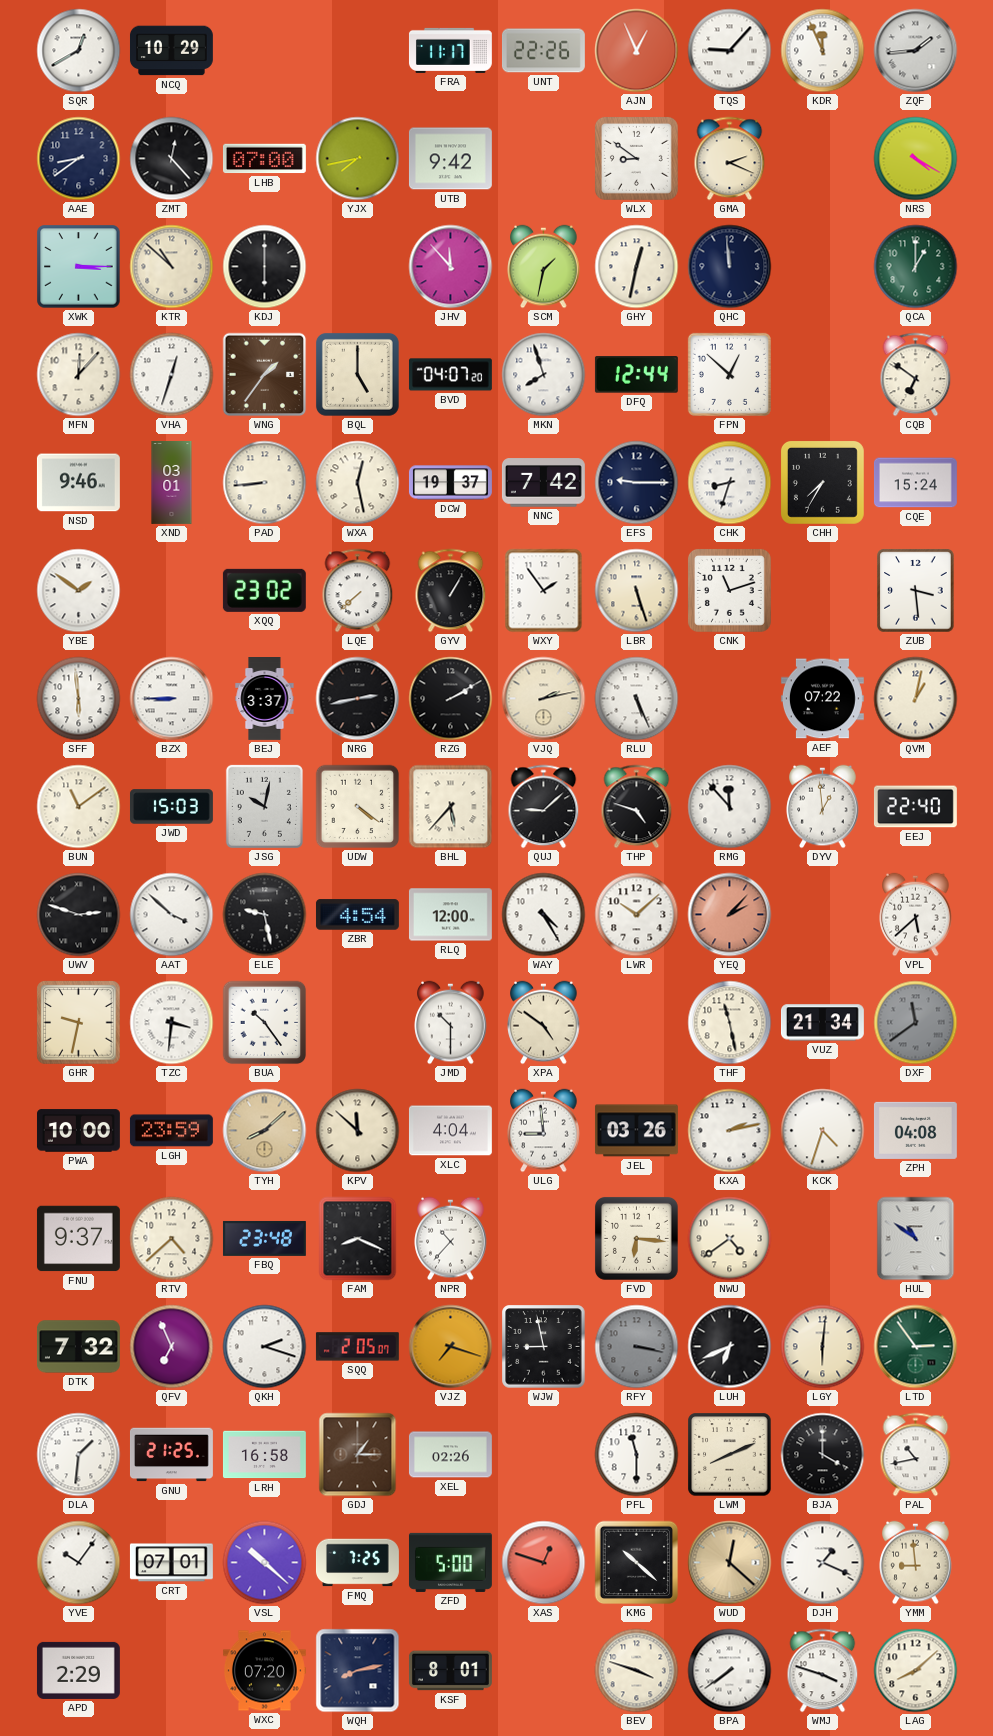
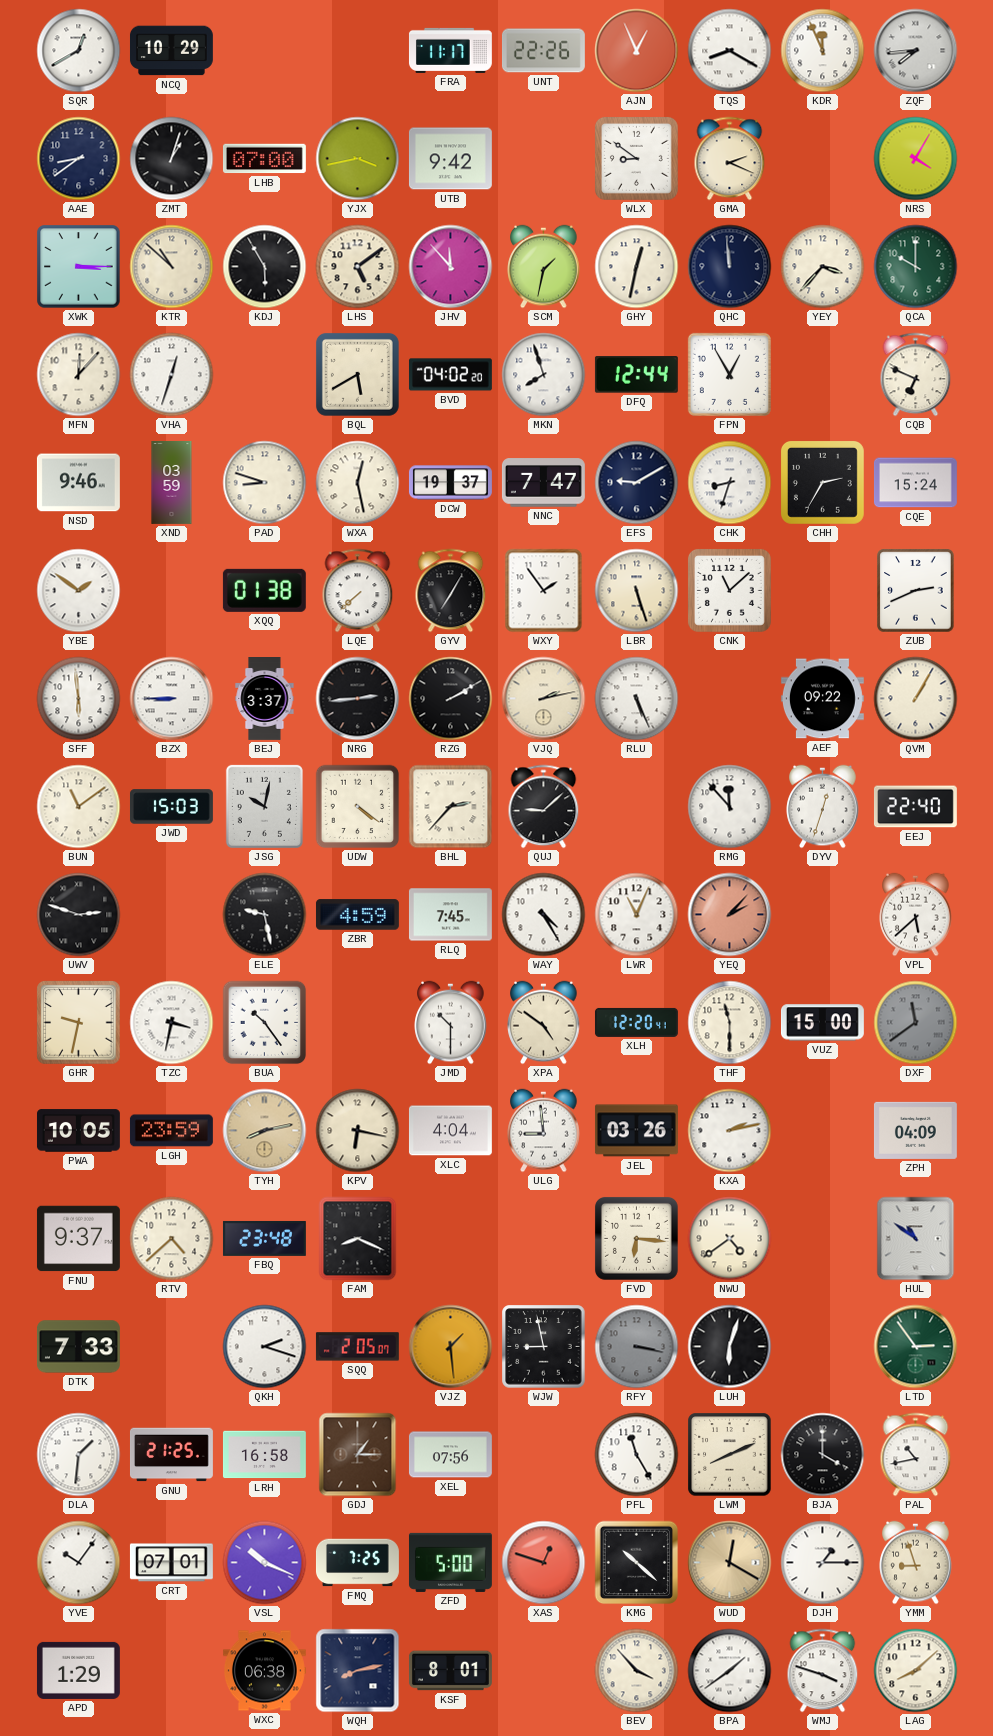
TQS: 9:07 -> 8:20
ZQF: 1:44 -> 7:44
ZMT: 12:23 -> 1:03
YJX: 7:43 -> 3:43
NRS: 4:20 -> 4:05
KDJ: 6:00 -> 5:55
LHS: none -> 5:09
YEY: none -> 3:37
QCA: 1:00 -> 10:00
WNG: 1:36 -> none
BQL: 5:00 -> 5:40
BVD: 04:07 -> 04:02
FPN: 12:52 -> 12:55
CQB: 6:51 -> 6:49
XND: 03:01 -> 03:59
PAD: 8:44 -> 8:48
NNC: 7:42 -> 7:47
EFS: 9:15 -> 9:10
CHH: 7:35 -> 2:35
XQQ: 23:02 -> 01:38
GYV: 1:05 -> 7:05
CNK: 11:12 -> 11:08
ZUB: 3:29 -> 2:41
NRG: 2:43 -> 2:44
AEF: 07:22 -> 09:22
QVM: 1:02 -> 1:05
BHL: 5:37 -> 2:37
THP: 4:48 -> none
DYV: 12:59 -> 12:33
AAT: 3:52 -> none
ZBR: 4:54 -> 4:59
RLQ: 12:00 -> 7:45
LWR: 10:08 -> 11:04
TZC: 3:31 -> 3:32
XLH: none -> 12:20
THF: 11:28 -> 11:30
VUZ: 21:34 -> 15:00
PWA: 10:00 -> 10:05
TYH: 8:08 -> 8:13
KPV: 11:52 -> 6:17
KCK: 4:33 -> none
ZPH: 04:08 -> 04:09
NPR: 10:37 -> none
DTK: 7:32 -> 7:33
QFV: 6:56 -> none
VJZ: 7:18 -> 1:29
LUH: 6:41 -> 6:03
LGY: 6:01 -> none
XEL: 02:26 -> 07:56
PFL: 11:30 -> 11:25
VSL: 10:22 -> 10:19
WUD: 12:22 -> 12:20
DJH: 1:19 -> 1:15
YMM: 8:59 -> 8:57
APD: 2:29 -> 1:29
WXC: 07:20 -> 06:38
BEV: 3:48 -> 3:53
BPA: 7:39 -> 1:39
